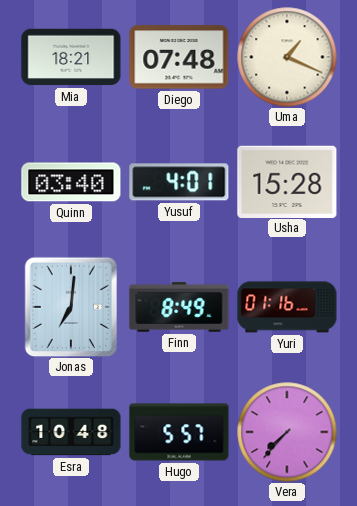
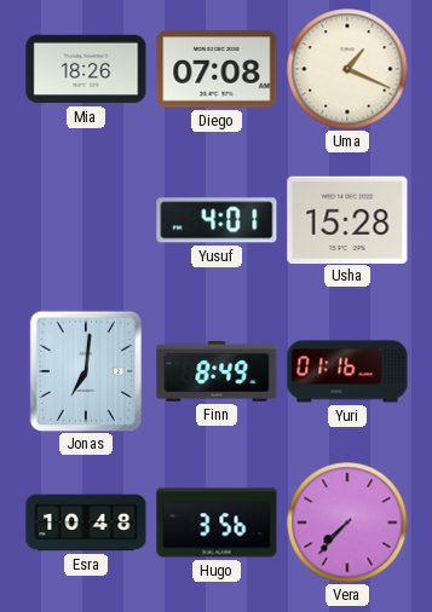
Mia: 18:21 -> 18:26
Diego: 07:48 -> 07:08
Quinn: 03:40 -> none
Hugo: 5:57 -> 3:56
